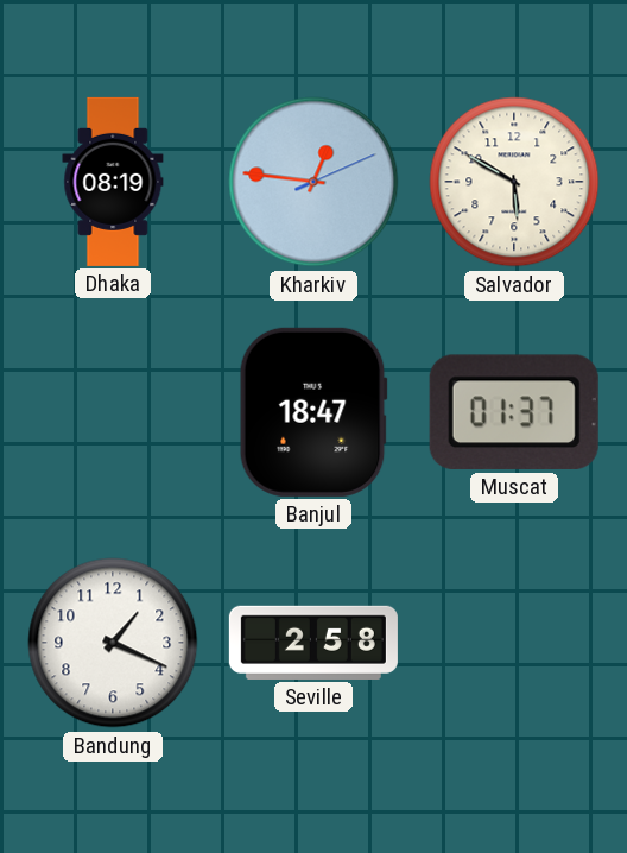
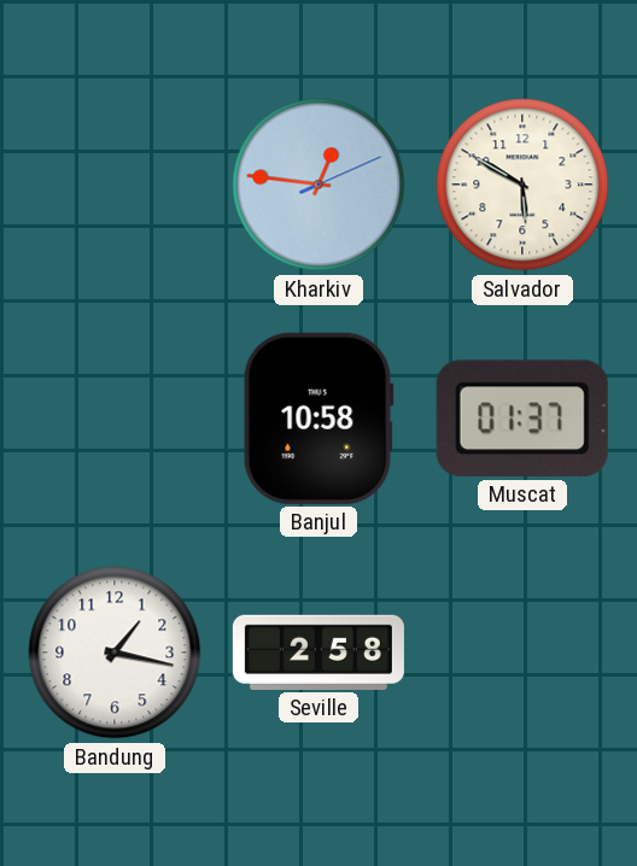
Dhaka: 08:19 -> none
Banjul: 18:47 -> 10:58
Bandung: 1:19 -> 1:17
